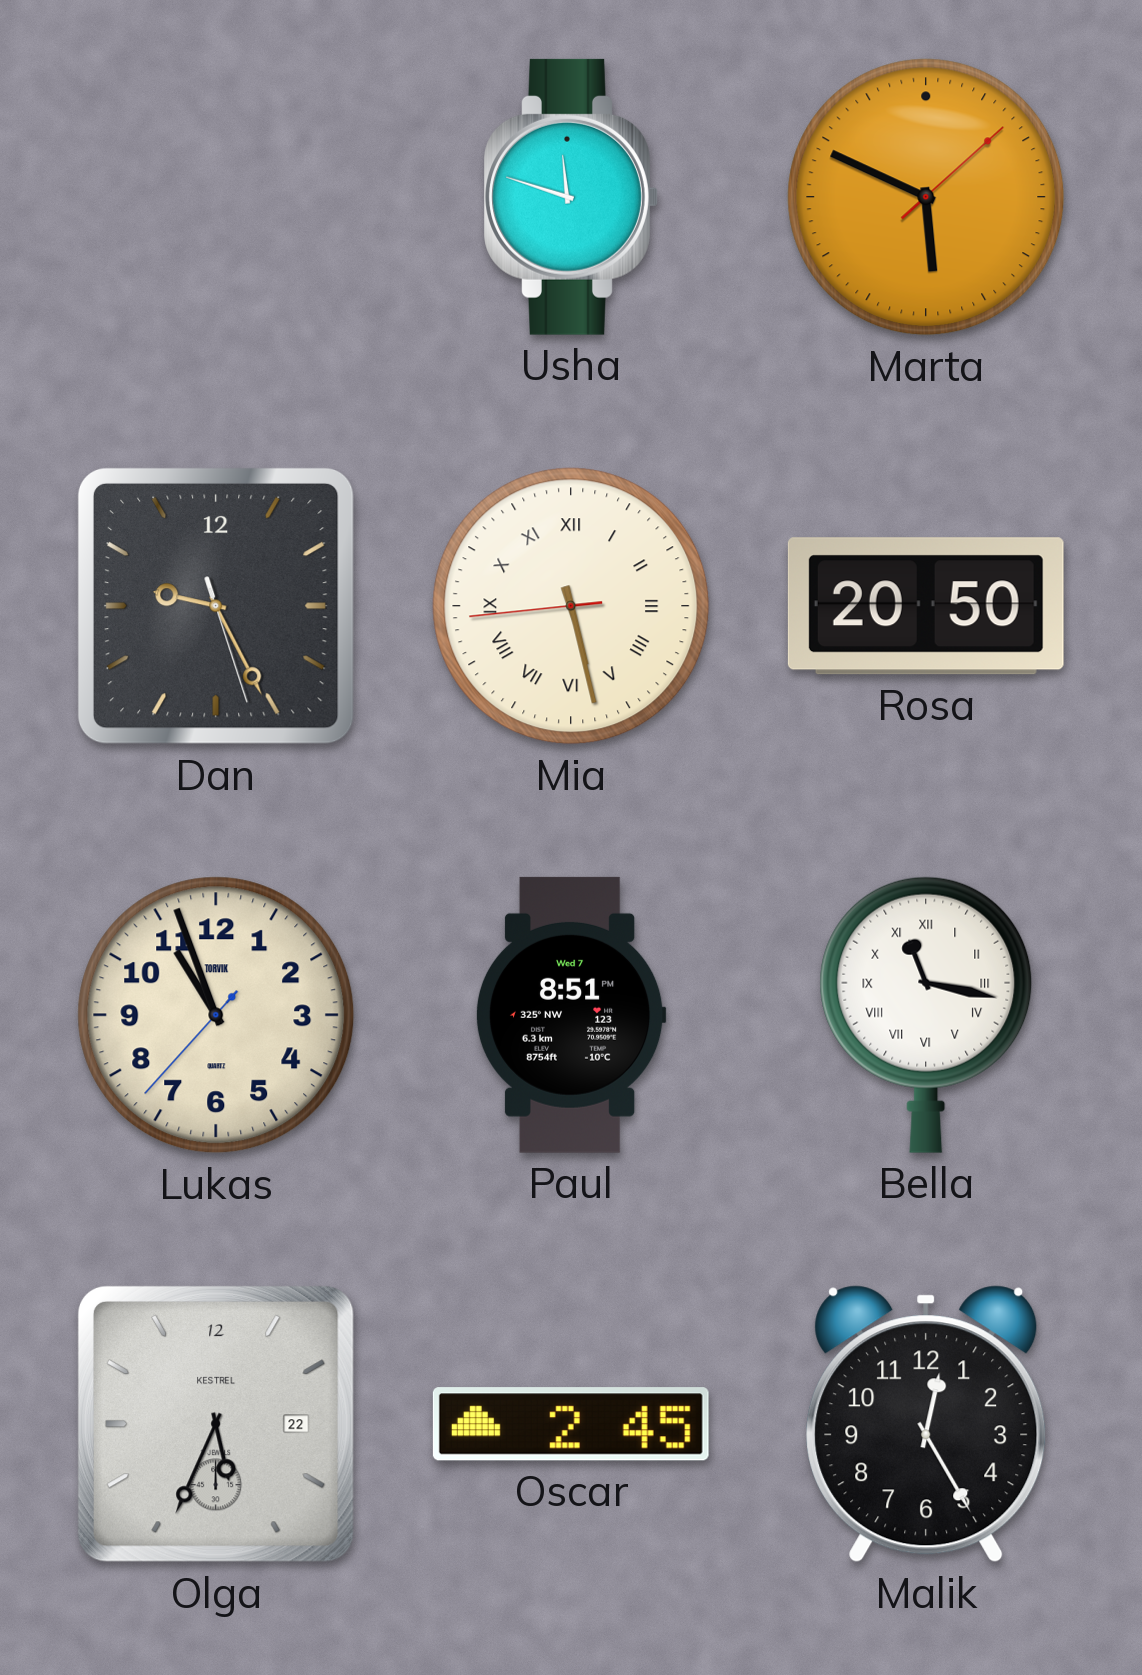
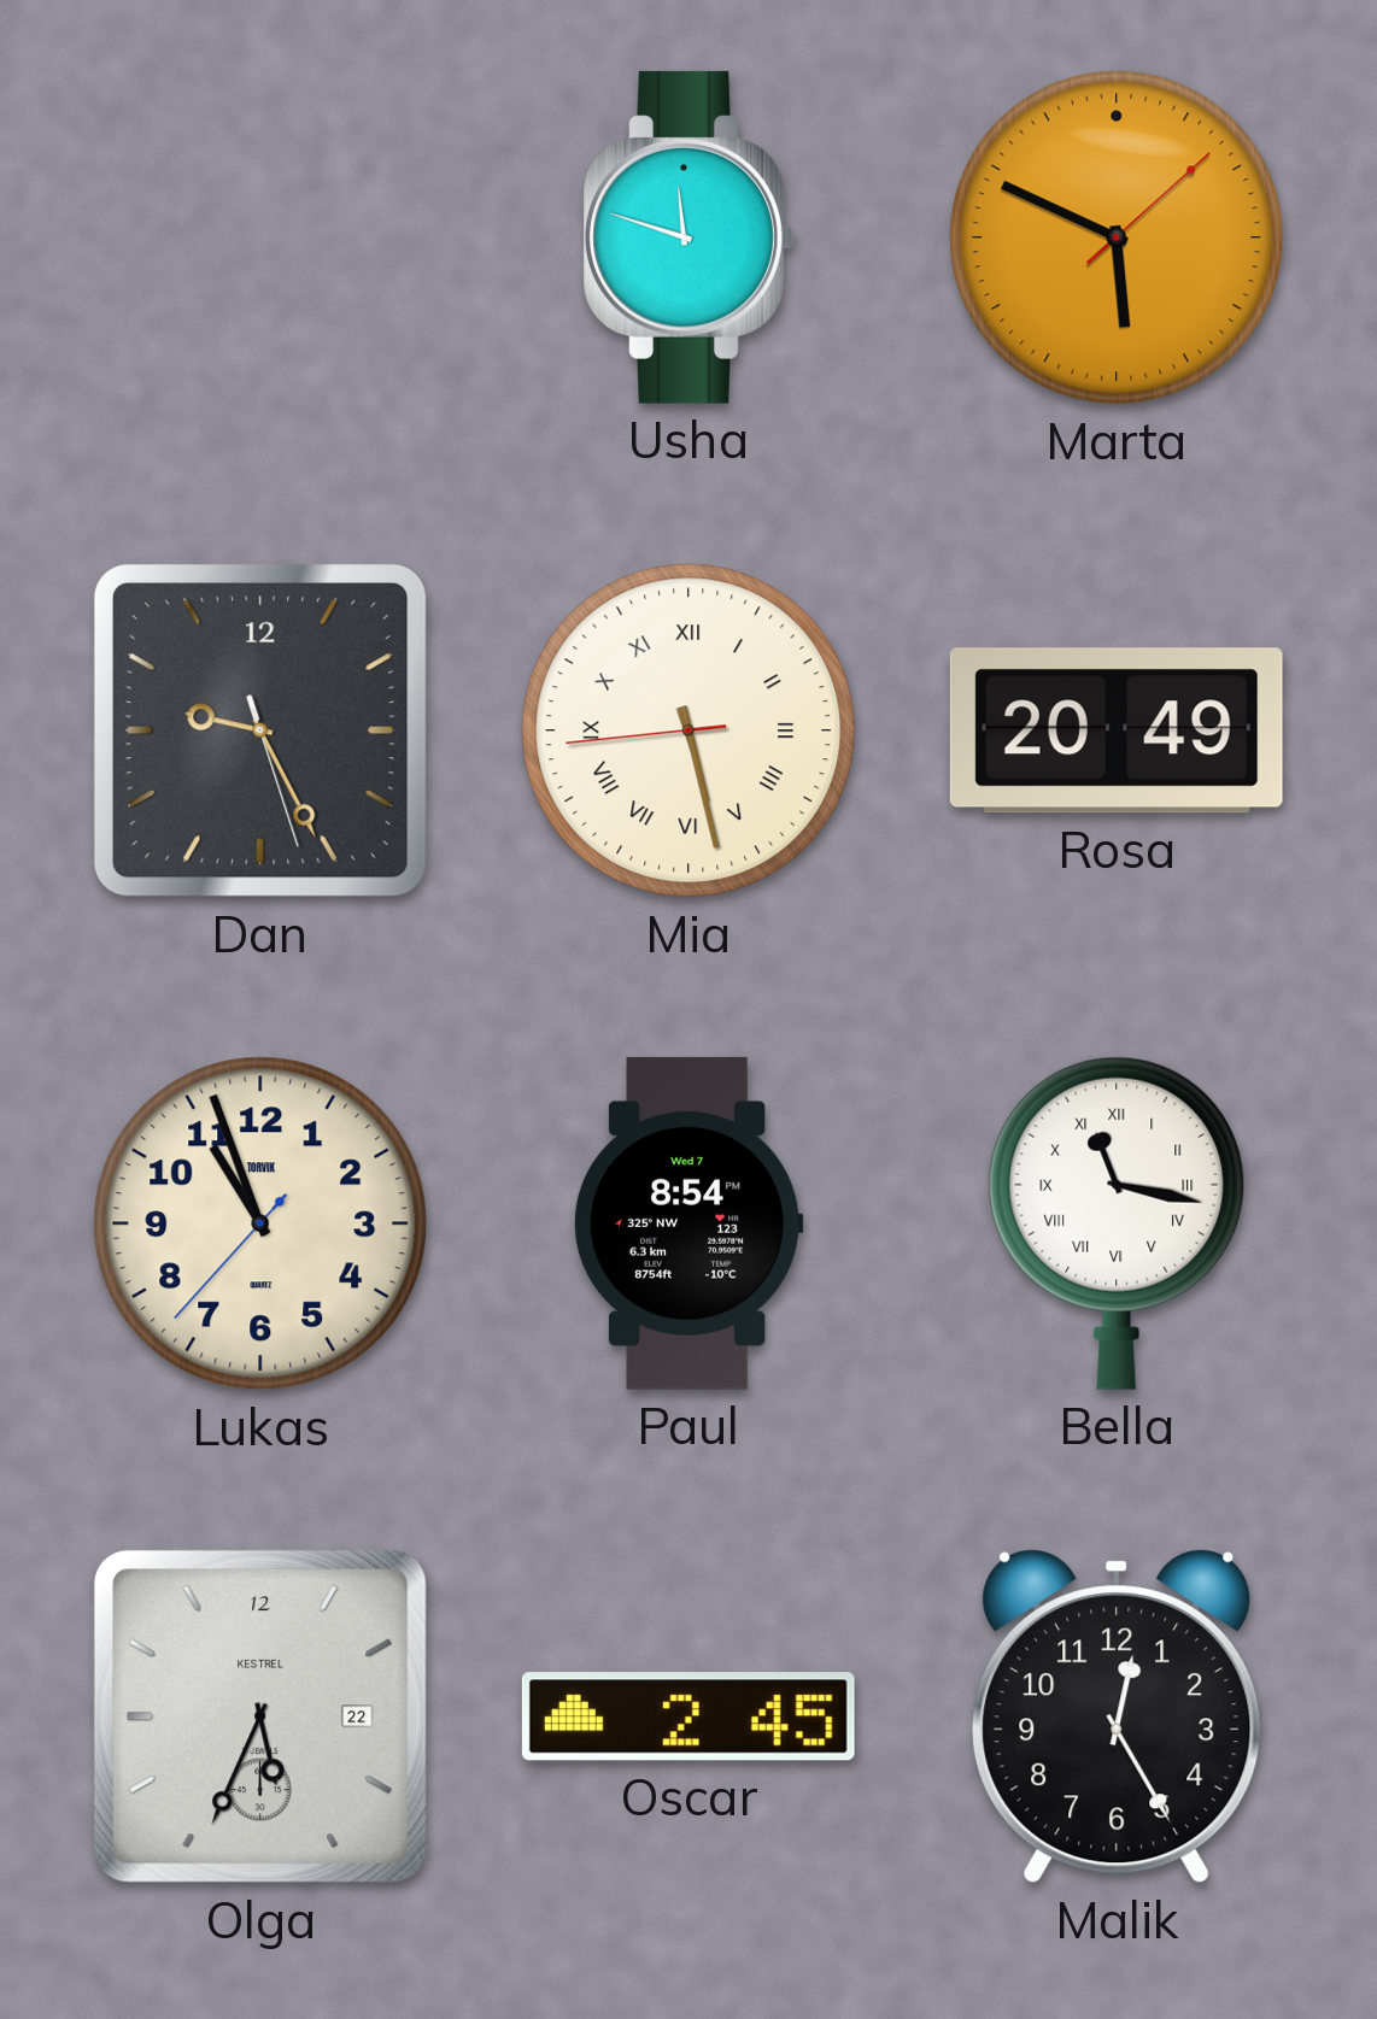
Rosa: 20:50 -> 20:49
Paul: 8:51 -> 8:54
